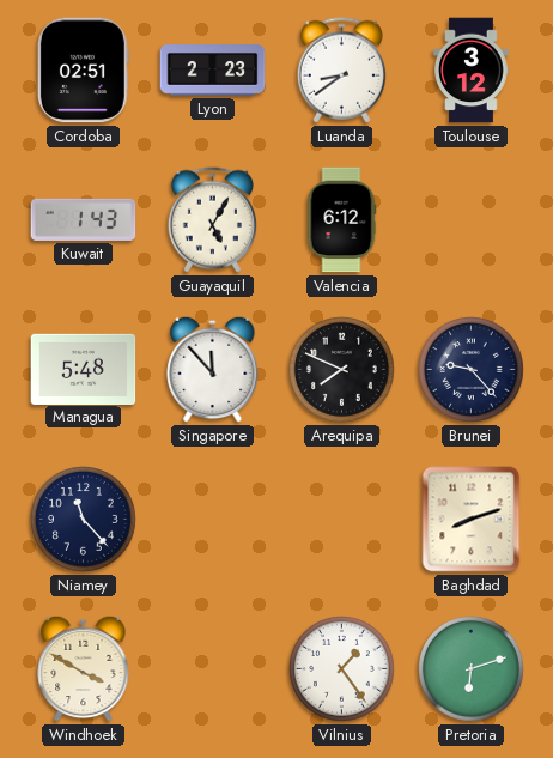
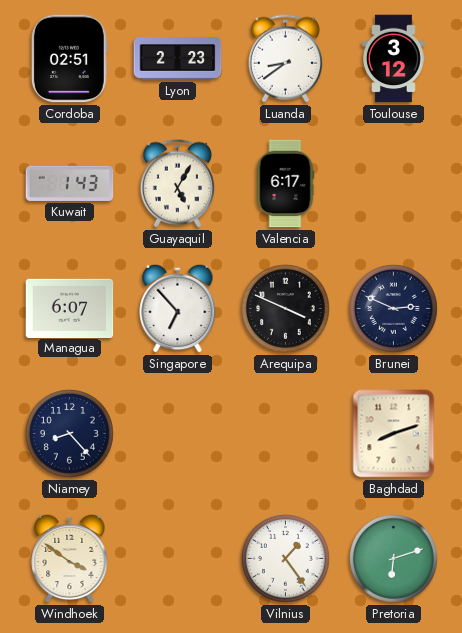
Valencia: 6:12 -> 6:17
Managua: 5:48 -> 6:07
Singapore: 11:53 -> 6:53
Arequipa: 7:49 -> 3:49
Brunei: 9:23 -> 2:49
Niamey: 11:23 -> 8:23
Windhoek: 3:50 -> 3:51
